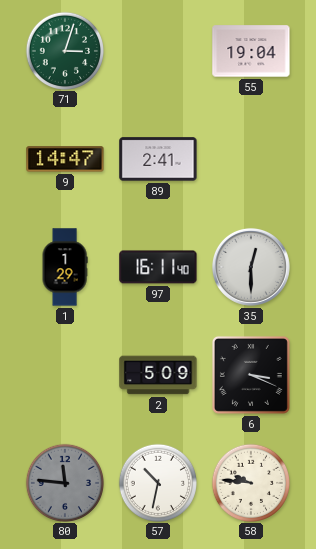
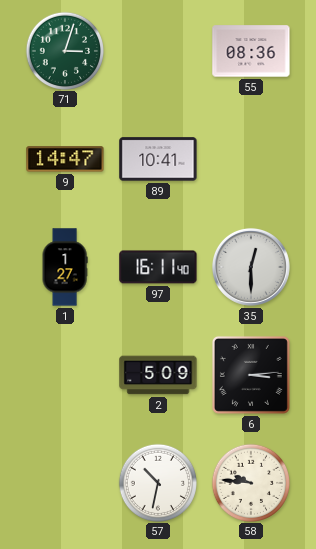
55: 19:04 -> 08:36
89: 2:41 -> 10:41
1: 1:29 -> 1:27
6: 3:19 -> 3:14
80: 11:46 -> none
